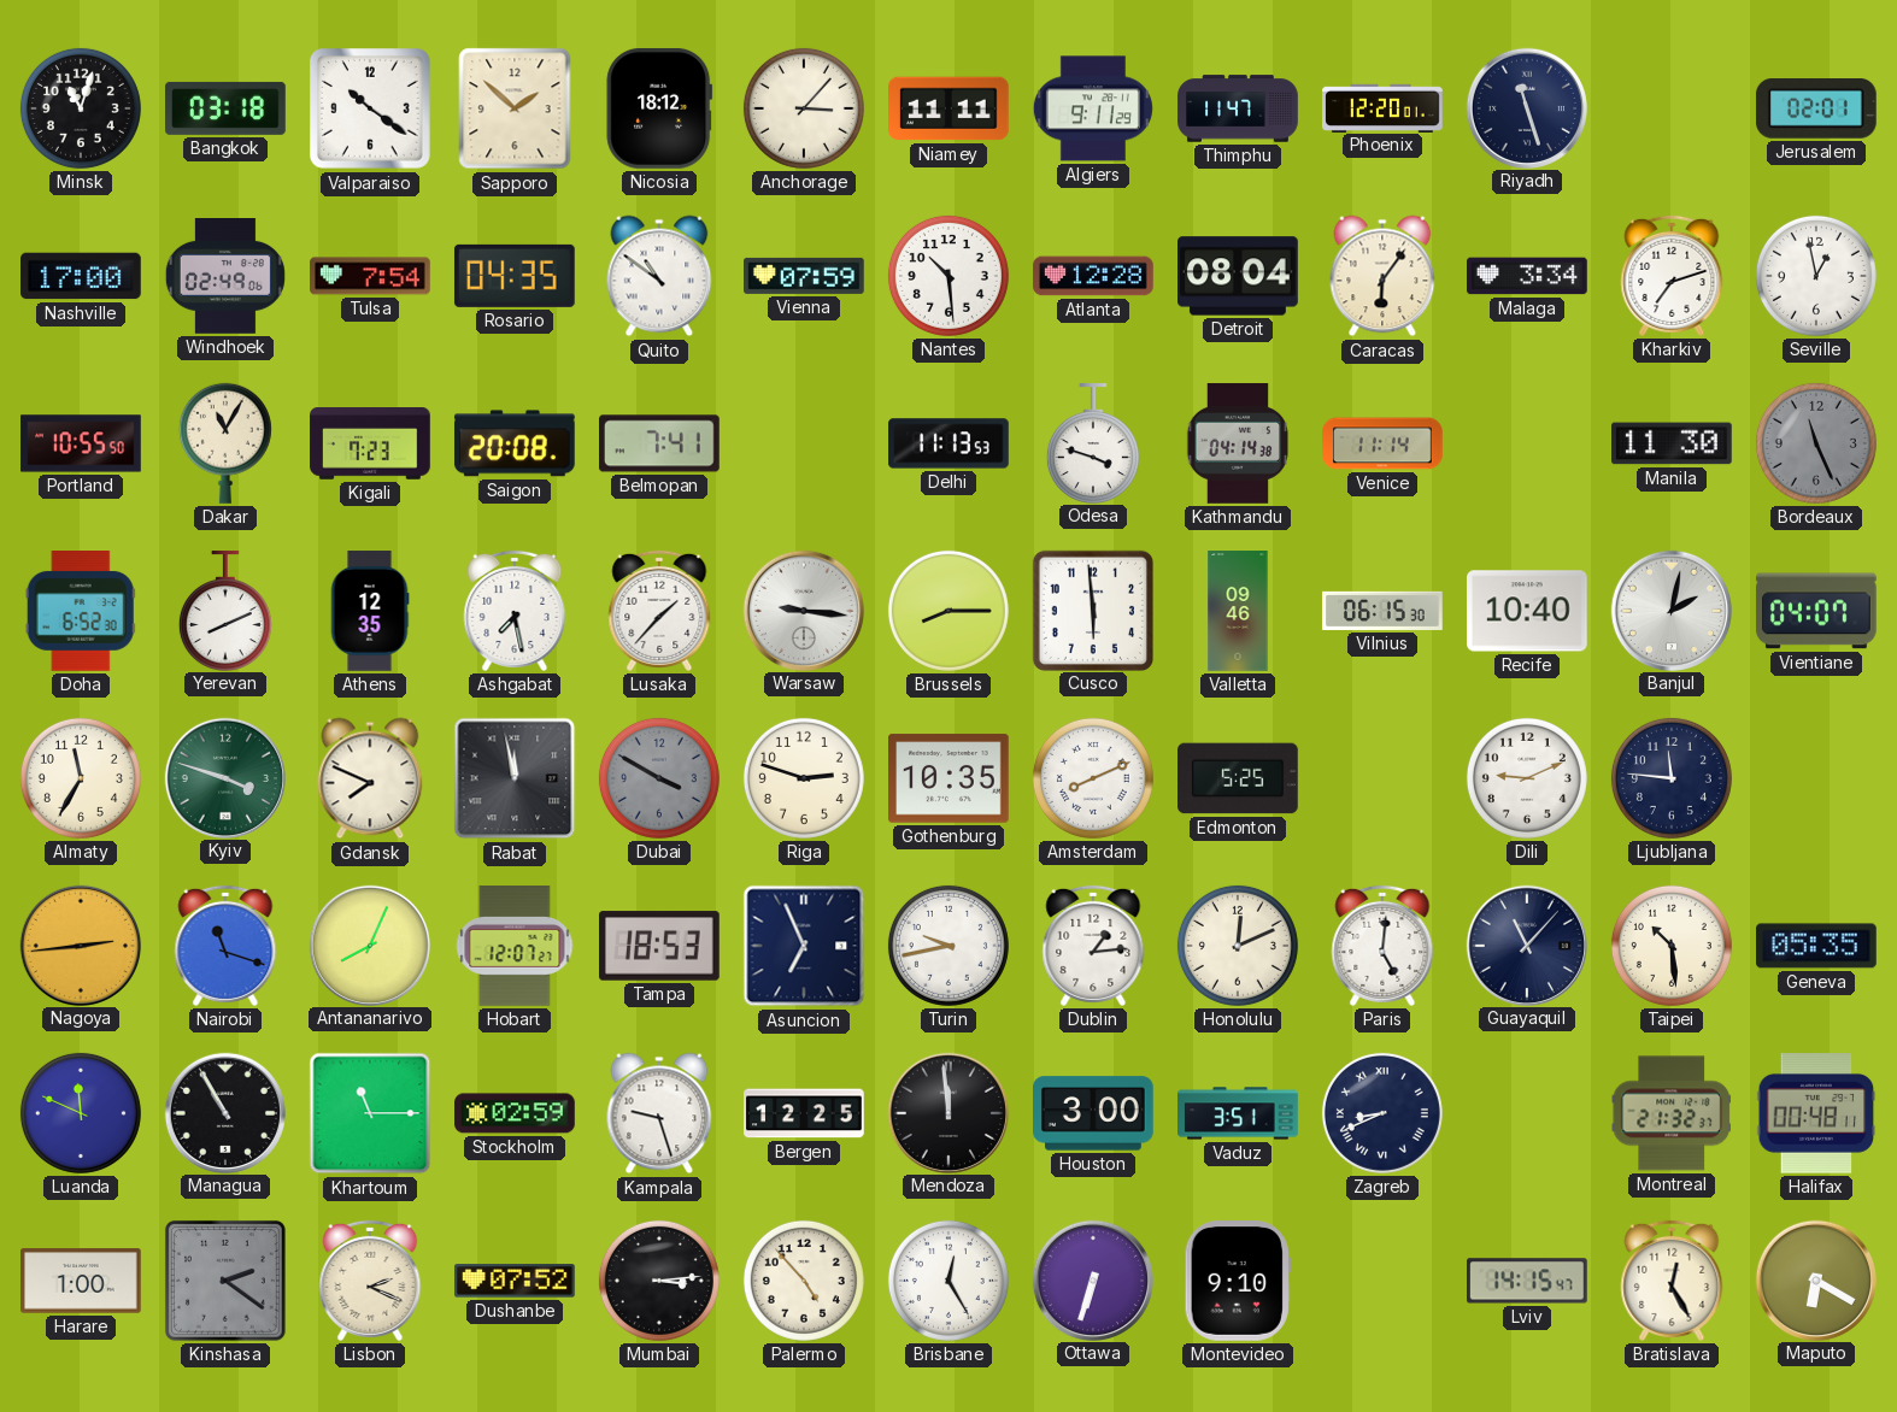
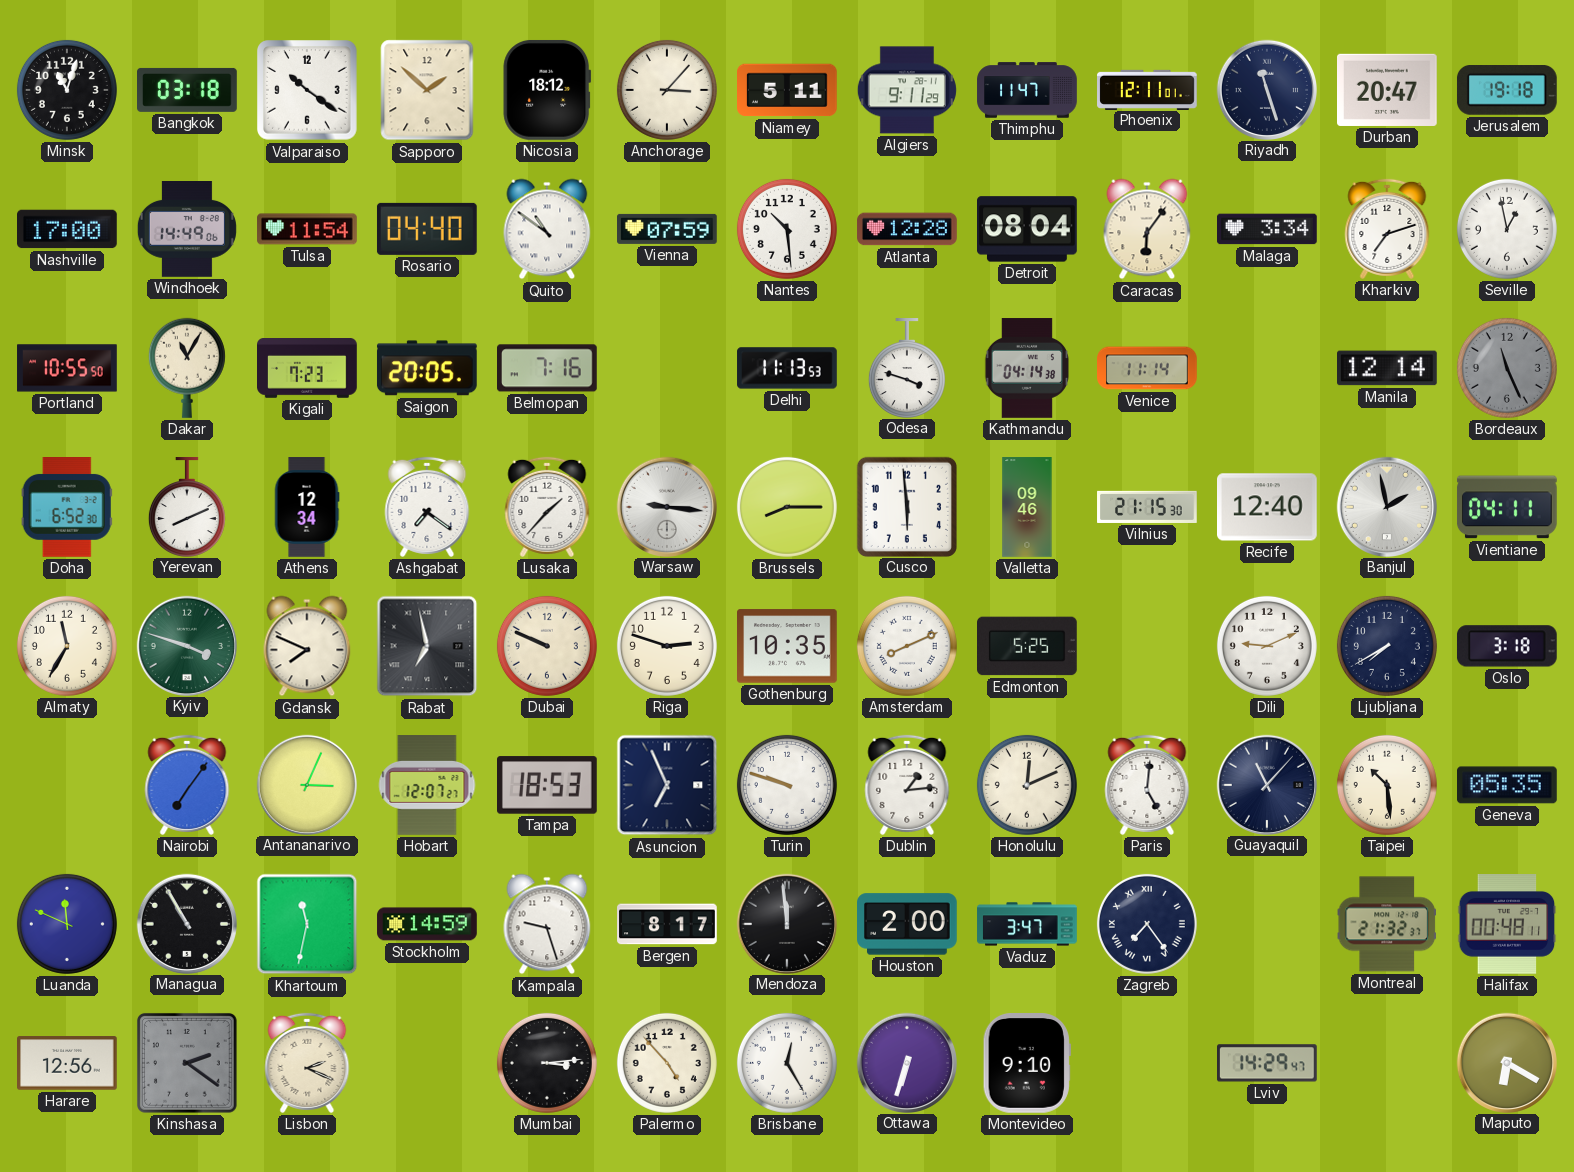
Niamey: 11:11 -> 5:11
Phoenix: 12:20 -> 12:11
Durban: none -> 20:47
Jerusalem: 02:01 -> 19:18
Windhoek: 02:49 -> 14:49
Tulsa: 7:54 -> 11:54
Rosario: 04:35 -> 04:40
Saigon: 20:08 -> 20:05
Belmopan: 7:41 -> 7:16
Manila: 11:30 -> 12:14
Athens: 12:35 -> 12:34
Ashgabat: 7:28 -> 7:21
Vilnius: 06:15 -> 21:15
Recife: 10:40 -> 12:40
Banjul: 2:02 -> 1:58
Vientiane: 04:07 -> 04:11
Rabat: 11:58 -> 6:58
Dubai: 3:50 -> 9:49
Dubai dial: grey -> cream
Ljubljana: 11:46 -> 7:40
Oslo: none -> 3:18
Nagoya: 2:44 -> none
Nairobi: 11:18 -> 7:06
Antananarivo: 8:04 -> 3:04
Turin: 9:43 -> 9:48
Khartoum: 11:15 -> 11:32
Stockholm: 02:59 -> 14:59
Bergen: 12:25 -> 8:17
Houston: 3:00 -> 2:00
Vaduz: 3:51 -> 3:47
Zagreb: 8:41 -> 7:24
Harare: 1:00 -> 12:56
Dushanbe: 07:52 -> none
Lviv: 14:15 -> 14:29
Bratislava: 12:25 -> none
